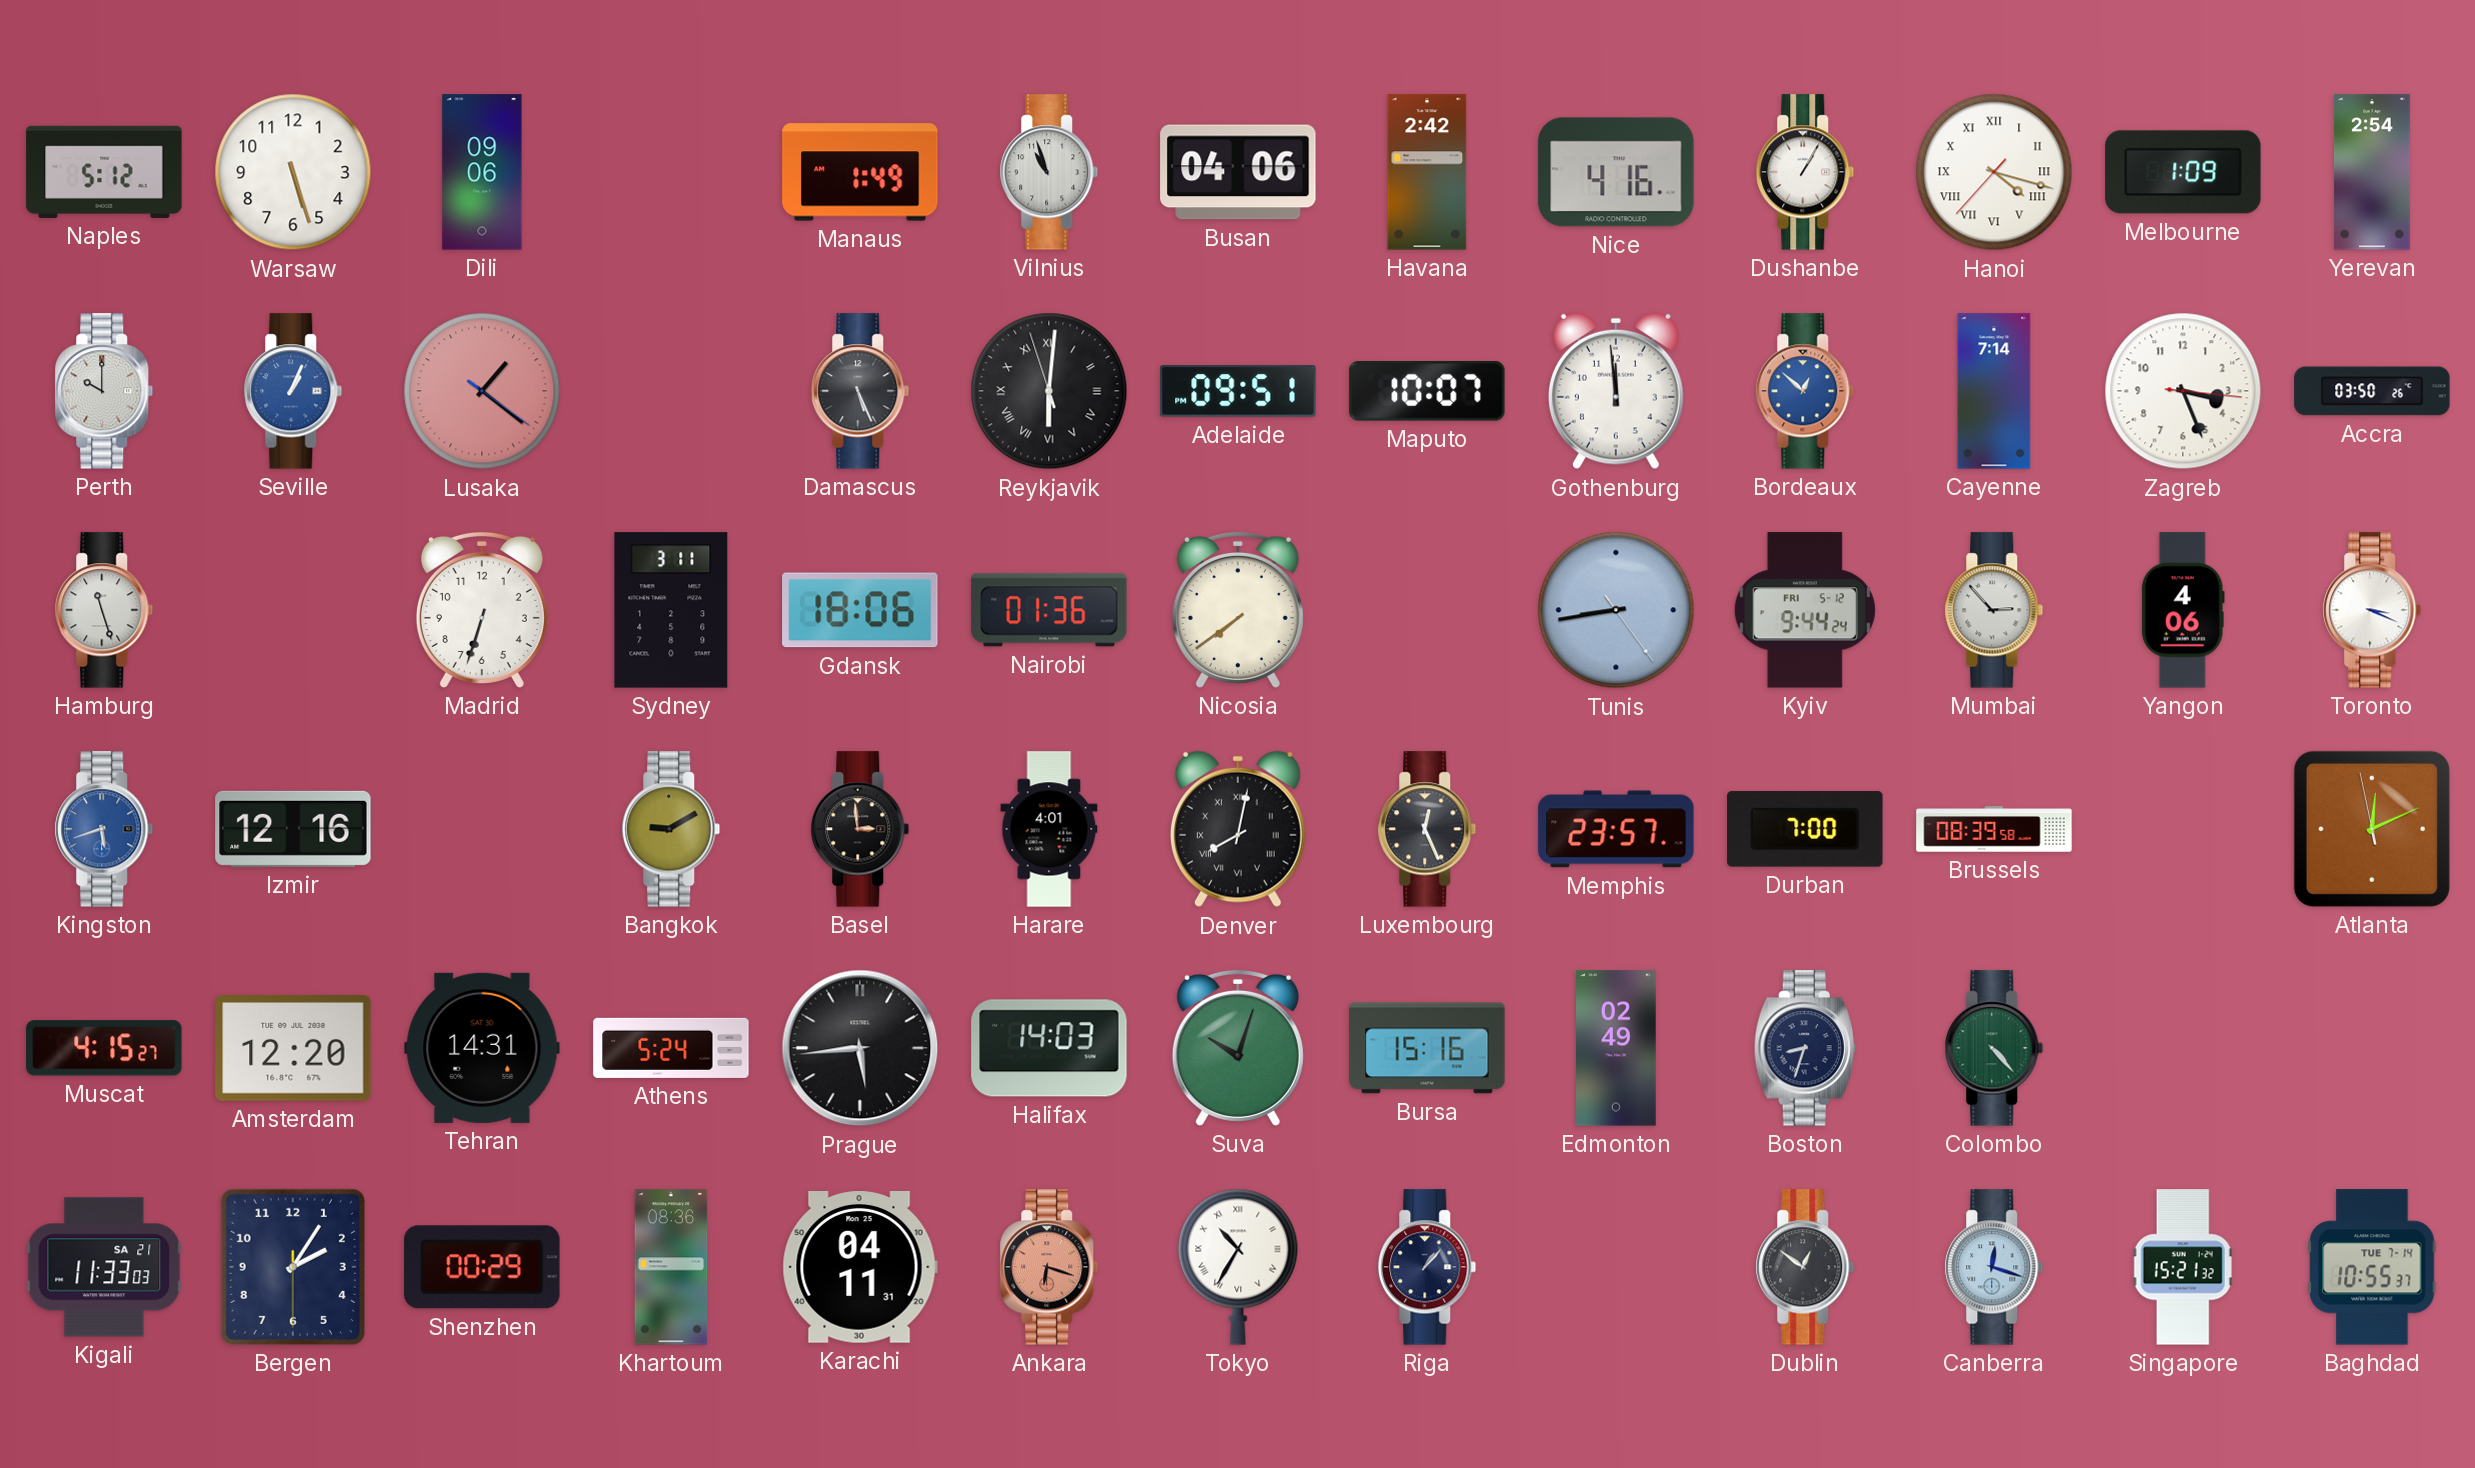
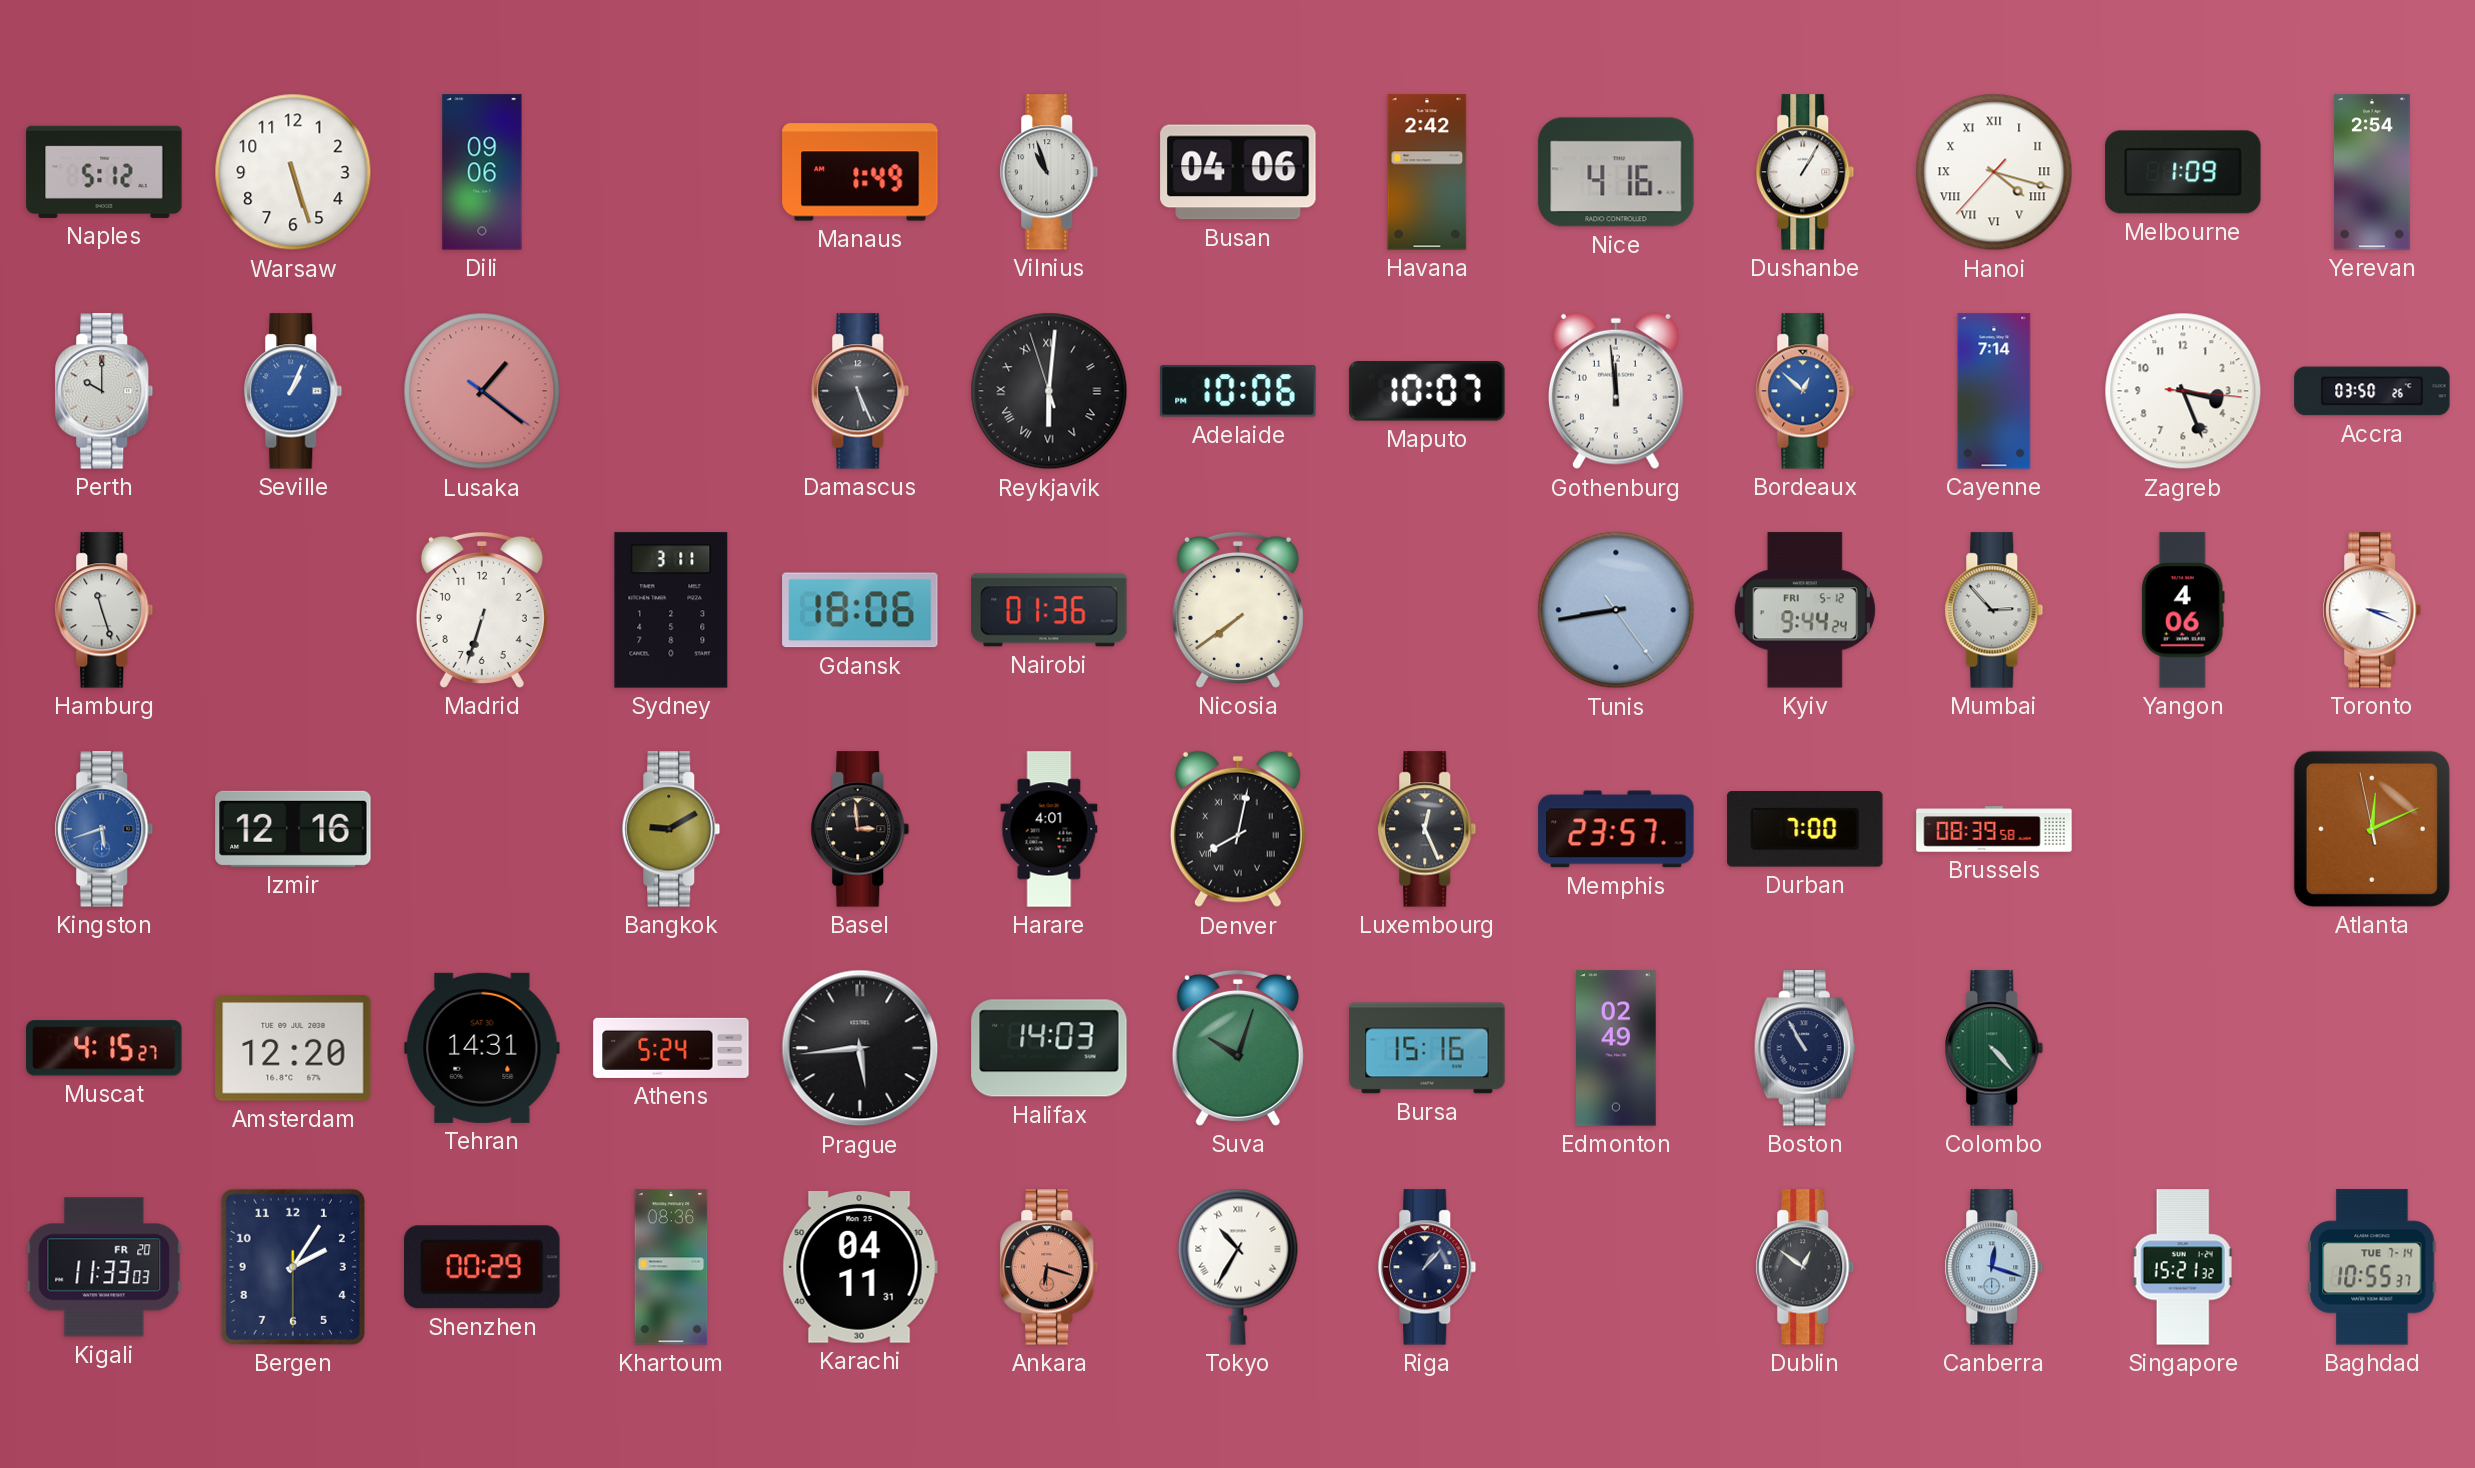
Adelaide: 09:51 -> 10:06
Boston: 8:33 -> 10:55
Kigali date: SA 21 -> FR 20
